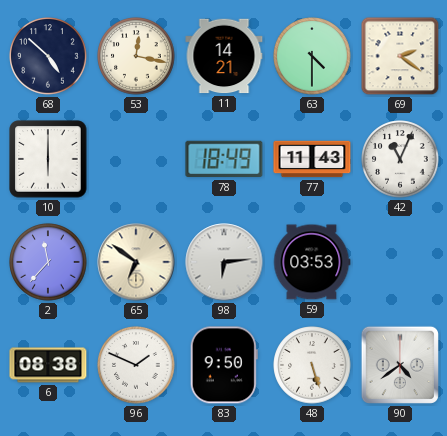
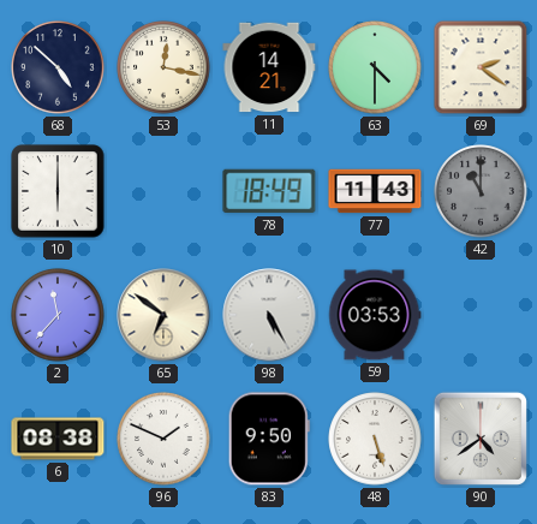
42: 11:04 -> 11:00
42 dial: white -> grey
98: 6:14 -> 5:25
